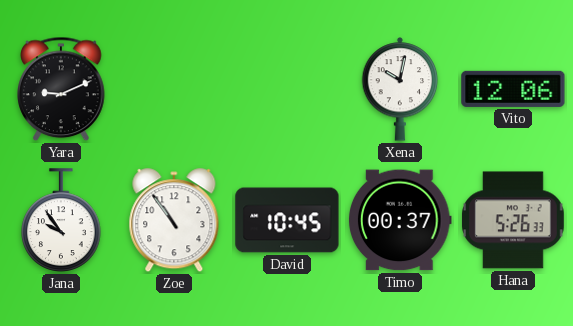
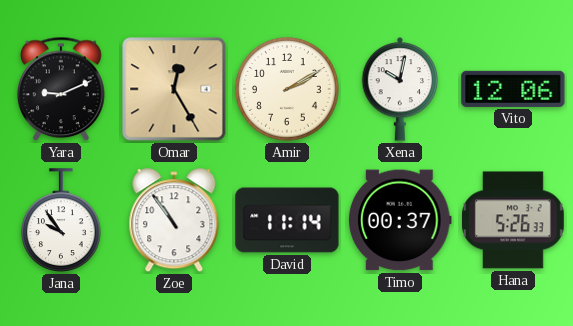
Omar: none -> 12:25
Amir: none -> 2:10
David: 10:45 -> 11:14
